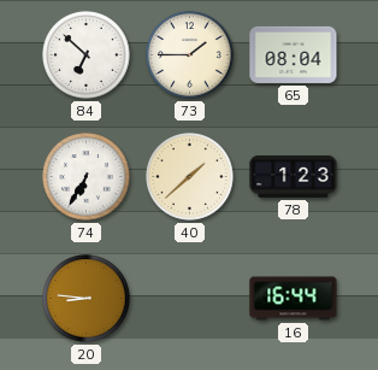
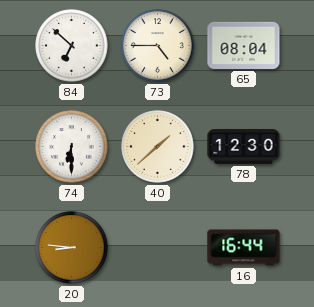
73: 1:45 -> 4:45
74: 6:35 -> 6:30
78: 1:23 -> 12:30
